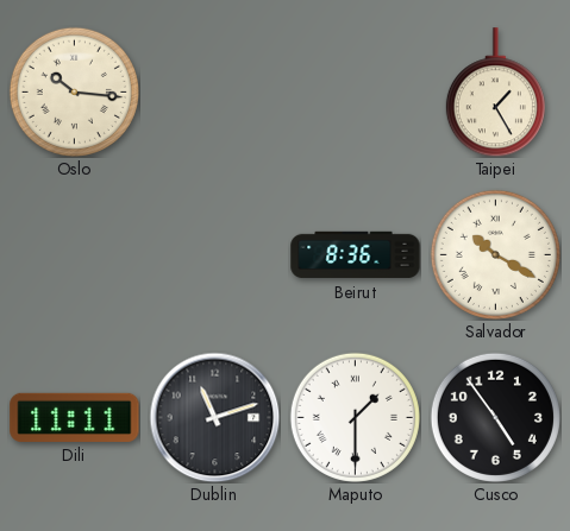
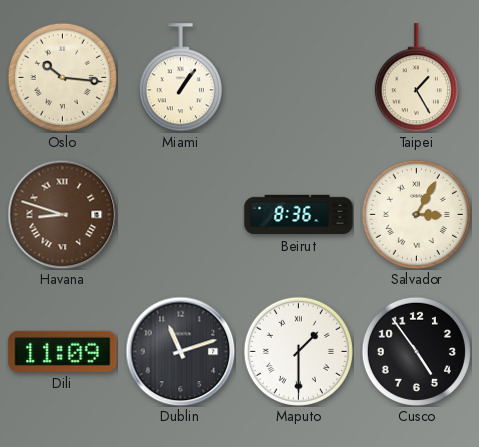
Miami: none -> 1:06
Havana: none -> 8:48
Salvador: 10:20 -> 3:05
Dili: 11:11 -> 11:09
